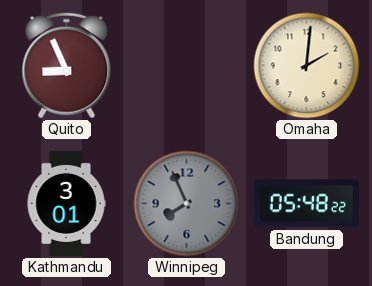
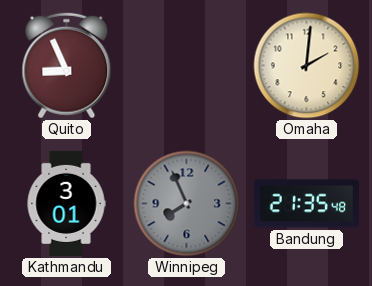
Bandung: 05:48 -> 21:35
